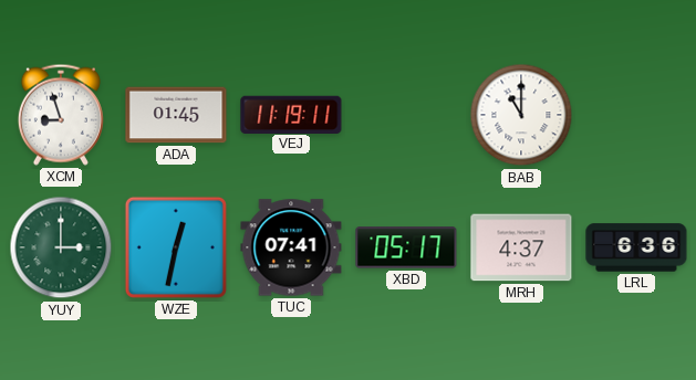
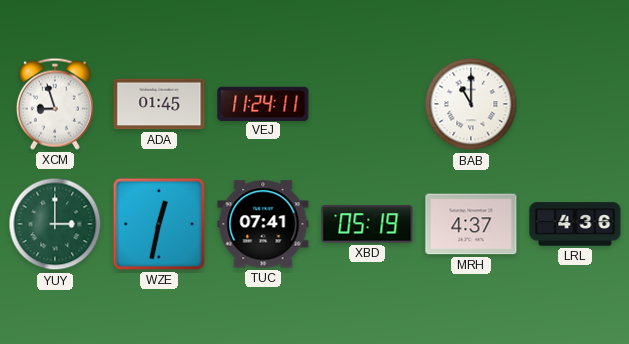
VEJ: 11:19 -> 11:24
XBD: 05:17 -> 05:19
LRL: 6:36 -> 4:36
